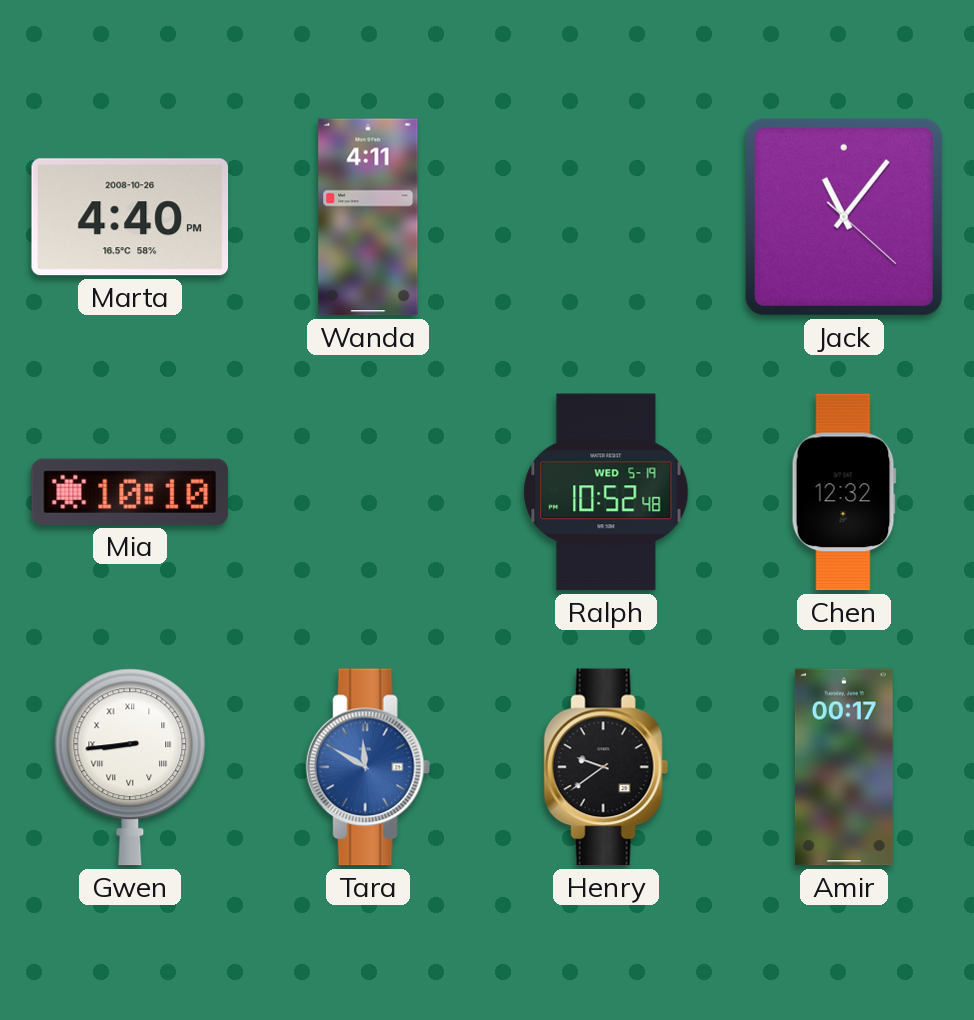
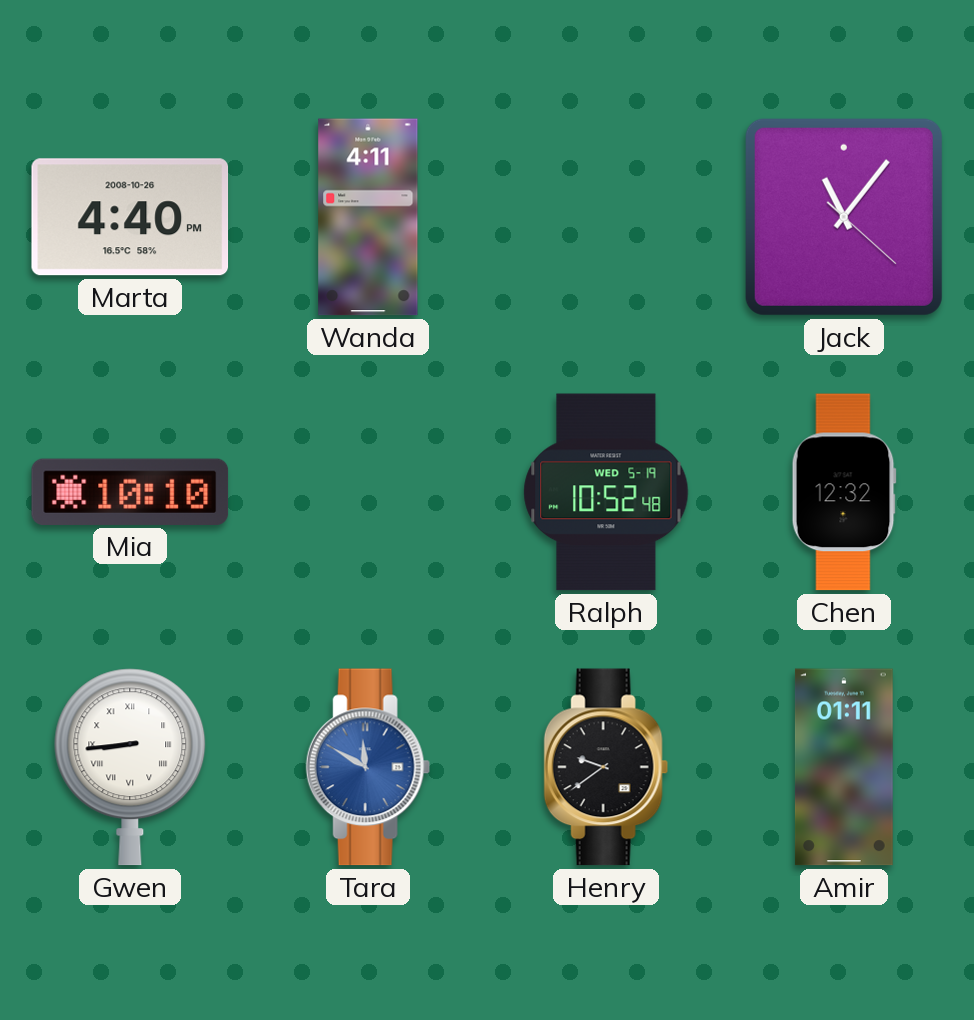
Amir: 00:17 -> 01:11
